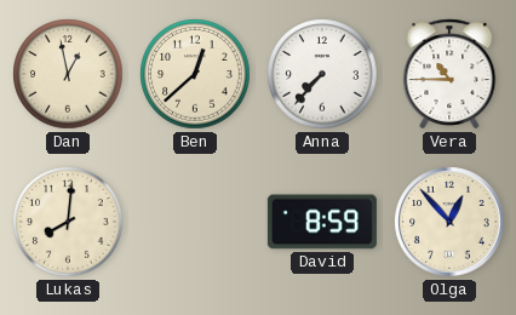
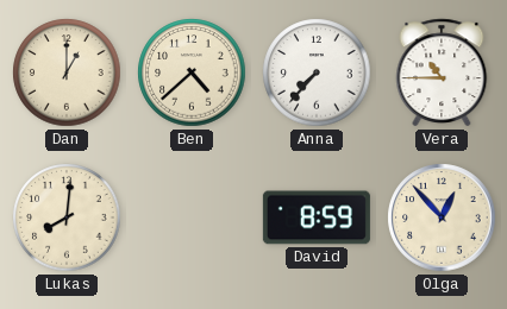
Dan: 12:58 -> 1:00
Ben: 12:38 -> 4:38
